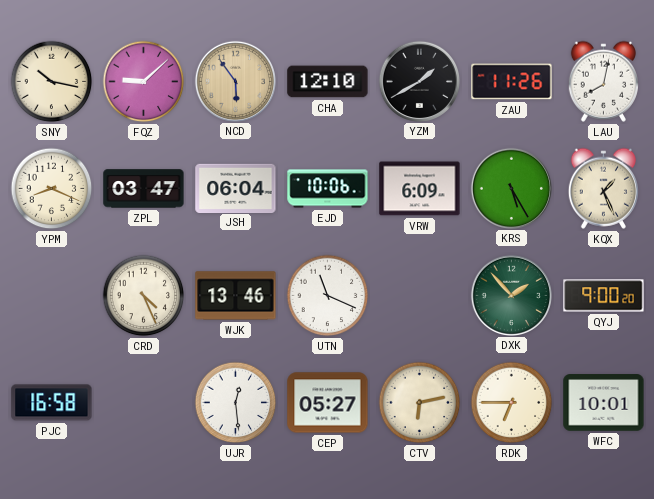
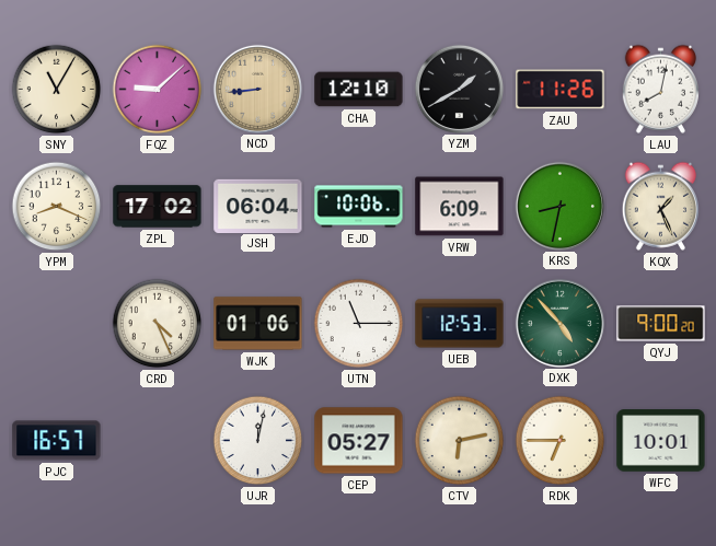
SNY: 10:17 -> 11:05
NCD: 5:54 -> 8:44
ZPL: 03:47 -> 17:02
KRS: 5:25 -> 8:32
WJK: 13:46 -> 01:06
UTN: 11:19 -> 11:15
UEB: none -> 12:53
DXK: 1:53 -> 4:53
PJC: 16:58 -> 16:57
UJR: 12:29 -> 12:02
